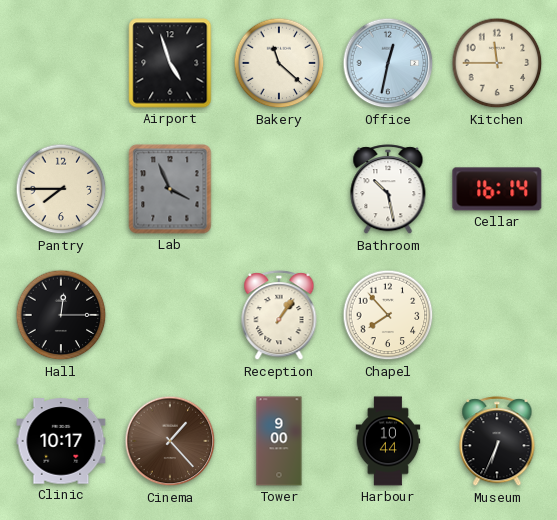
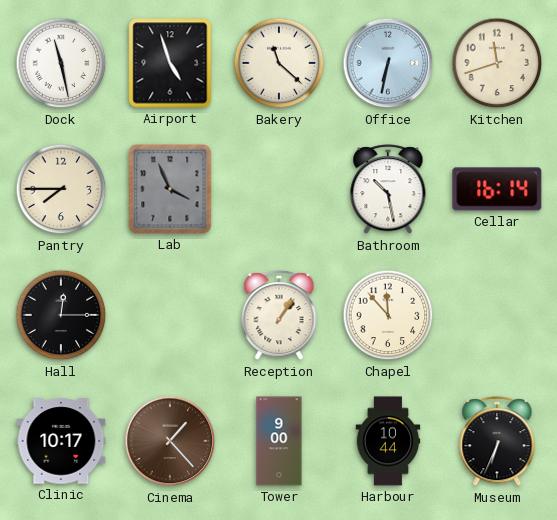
Dock: none -> 11:28
Office: 12:32 -> 6:32
Kitchen: 11:45 -> 11:42
Chapel: 7:53 -> 11:53
